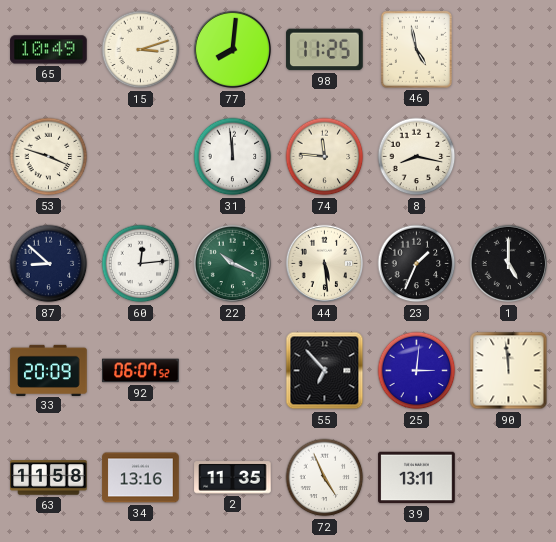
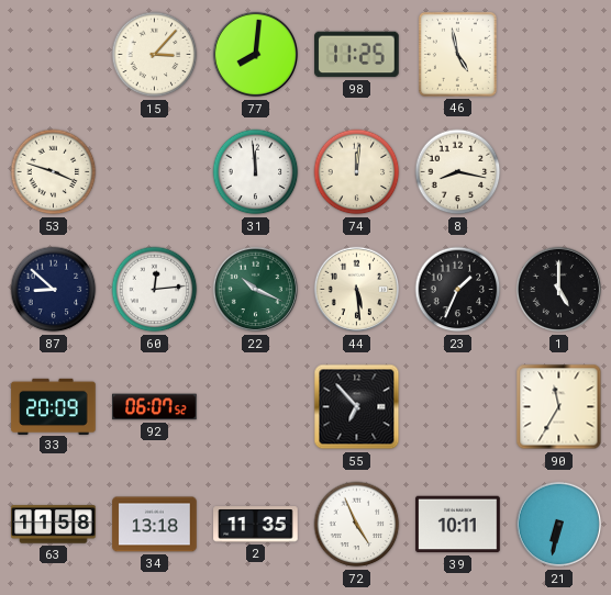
65: 10:49 -> none
15: 3:12 -> 3:07
74: 11:46 -> 12:01
25: 3:01 -> none
90: 11:59 -> 11:35
34: 13:16 -> 13:18
39: 13:11 -> 10:11
21: none -> 6:32
